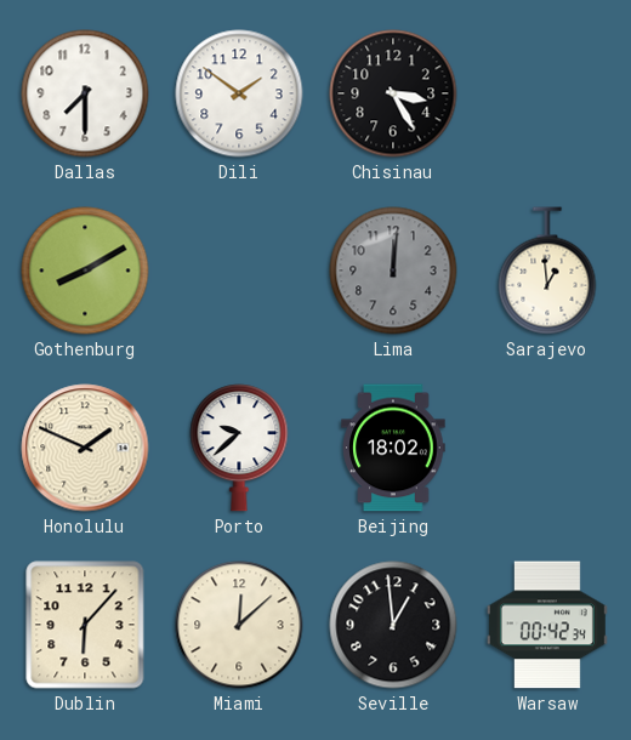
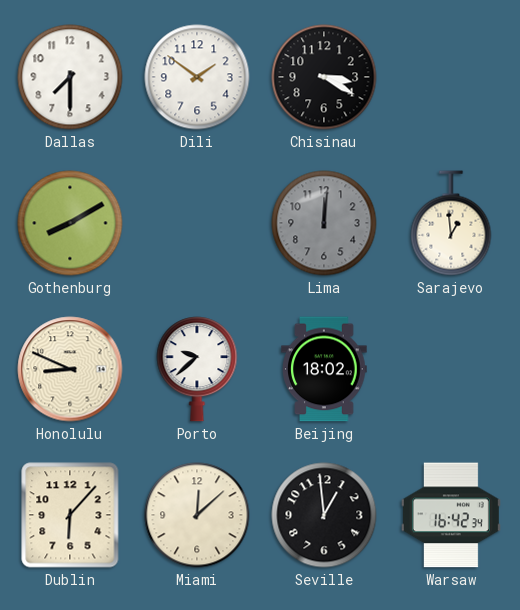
Chisinau: 3:25 -> 3:20
Honolulu: 1:49 -> 8:49
Warsaw: 00:42 -> 16:42
